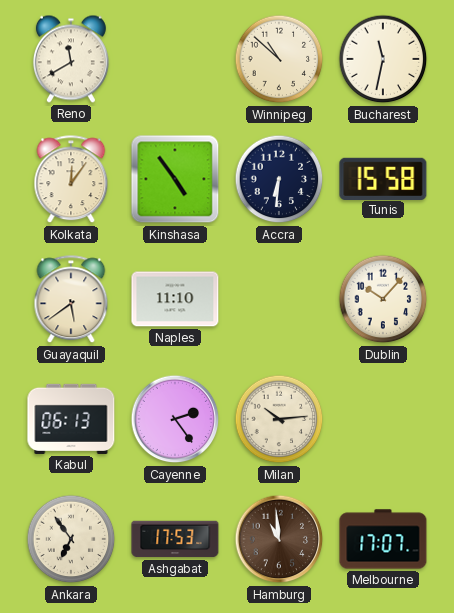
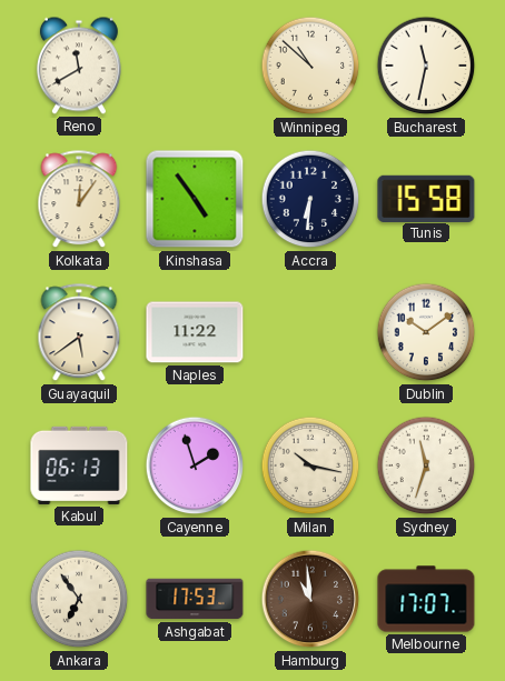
Naples: 11:10 -> 11:22
Dublin: 10:07 -> 10:09
Cayenne: 2:24 -> 1:57
Milan: 10:14 -> 10:17
Sydney: none -> 11:33
